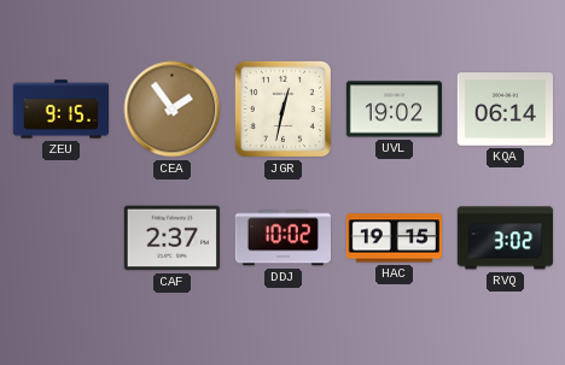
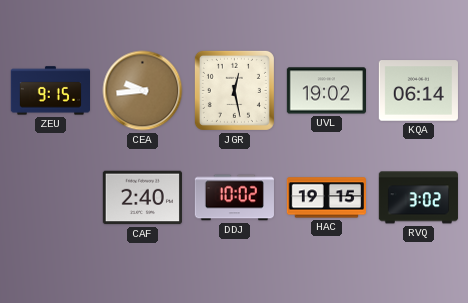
CEA: 1:54 -> 9:44
JGR: 12:32 -> 12:28
CAF: 2:37 -> 2:40
